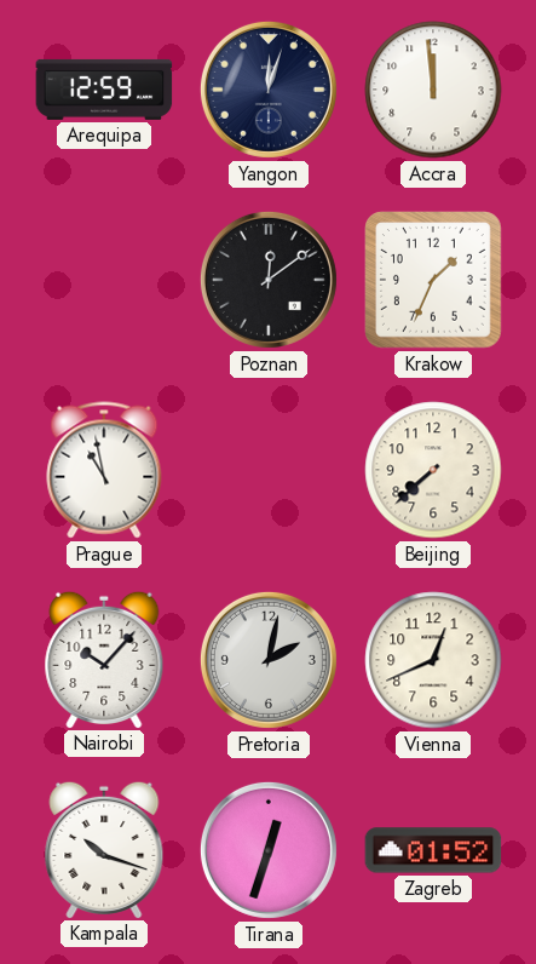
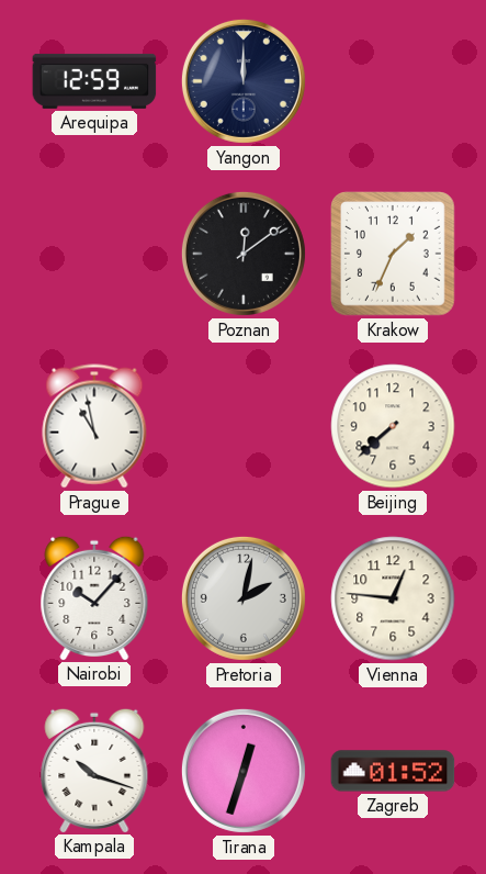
Yangon: 12:03 -> 12:00
Accra: 11:59 -> none
Vienna: 12:41 -> 12:46
